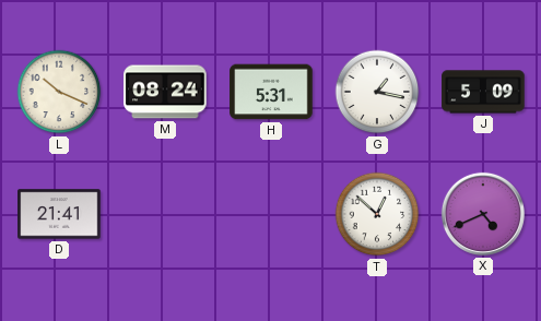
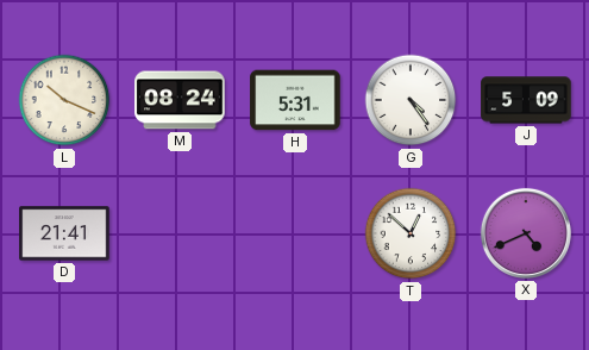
G: 1:17 -> 4:24
